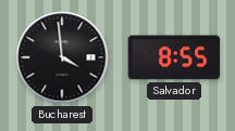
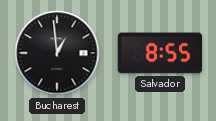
Bucharest: 3:59 -> 12:59
